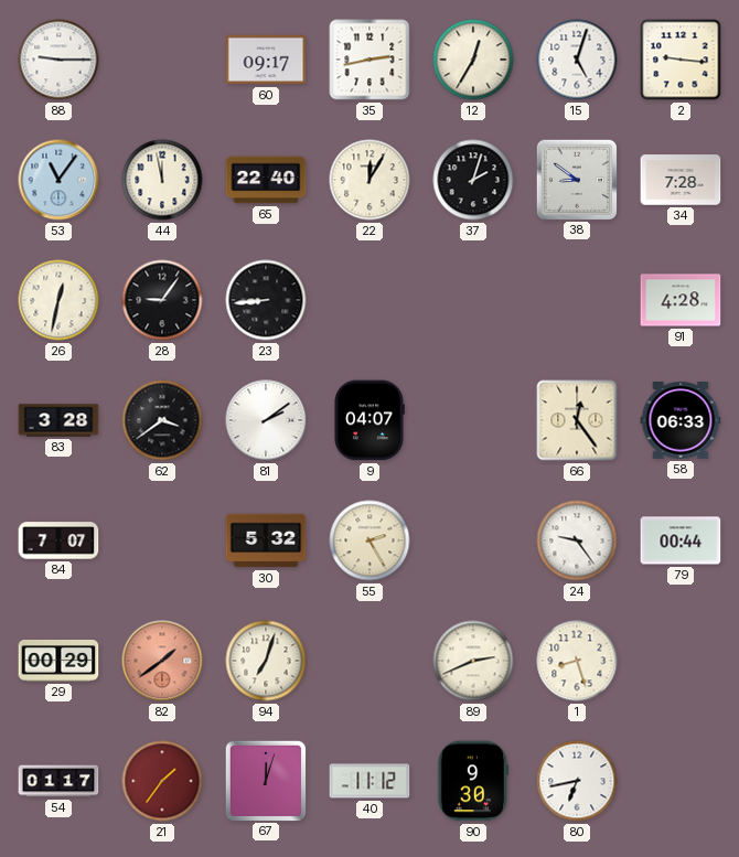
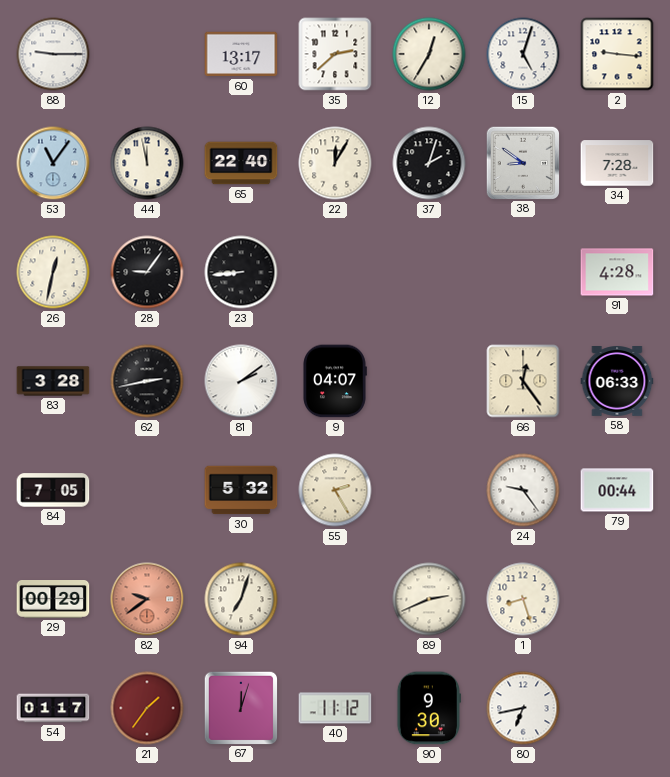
60: 09:17 -> 13:17
35: 2:43 -> 2:38
62: 3:39 -> 2:43
84: 7:07 -> 7:05
82: 1:39 -> 9:39
